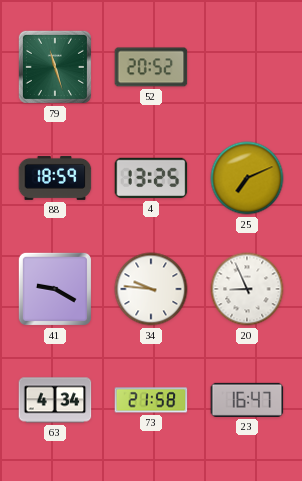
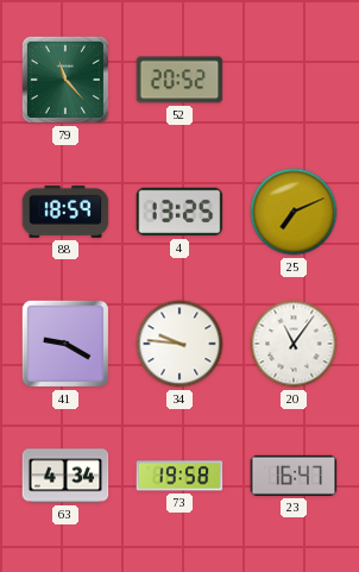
79: 11:27 -> 11:23
20: 8:56 -> 11:06
73: 21:58 -> 19:58
